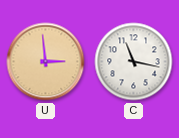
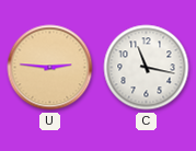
U: 2:59 -> 2:46
